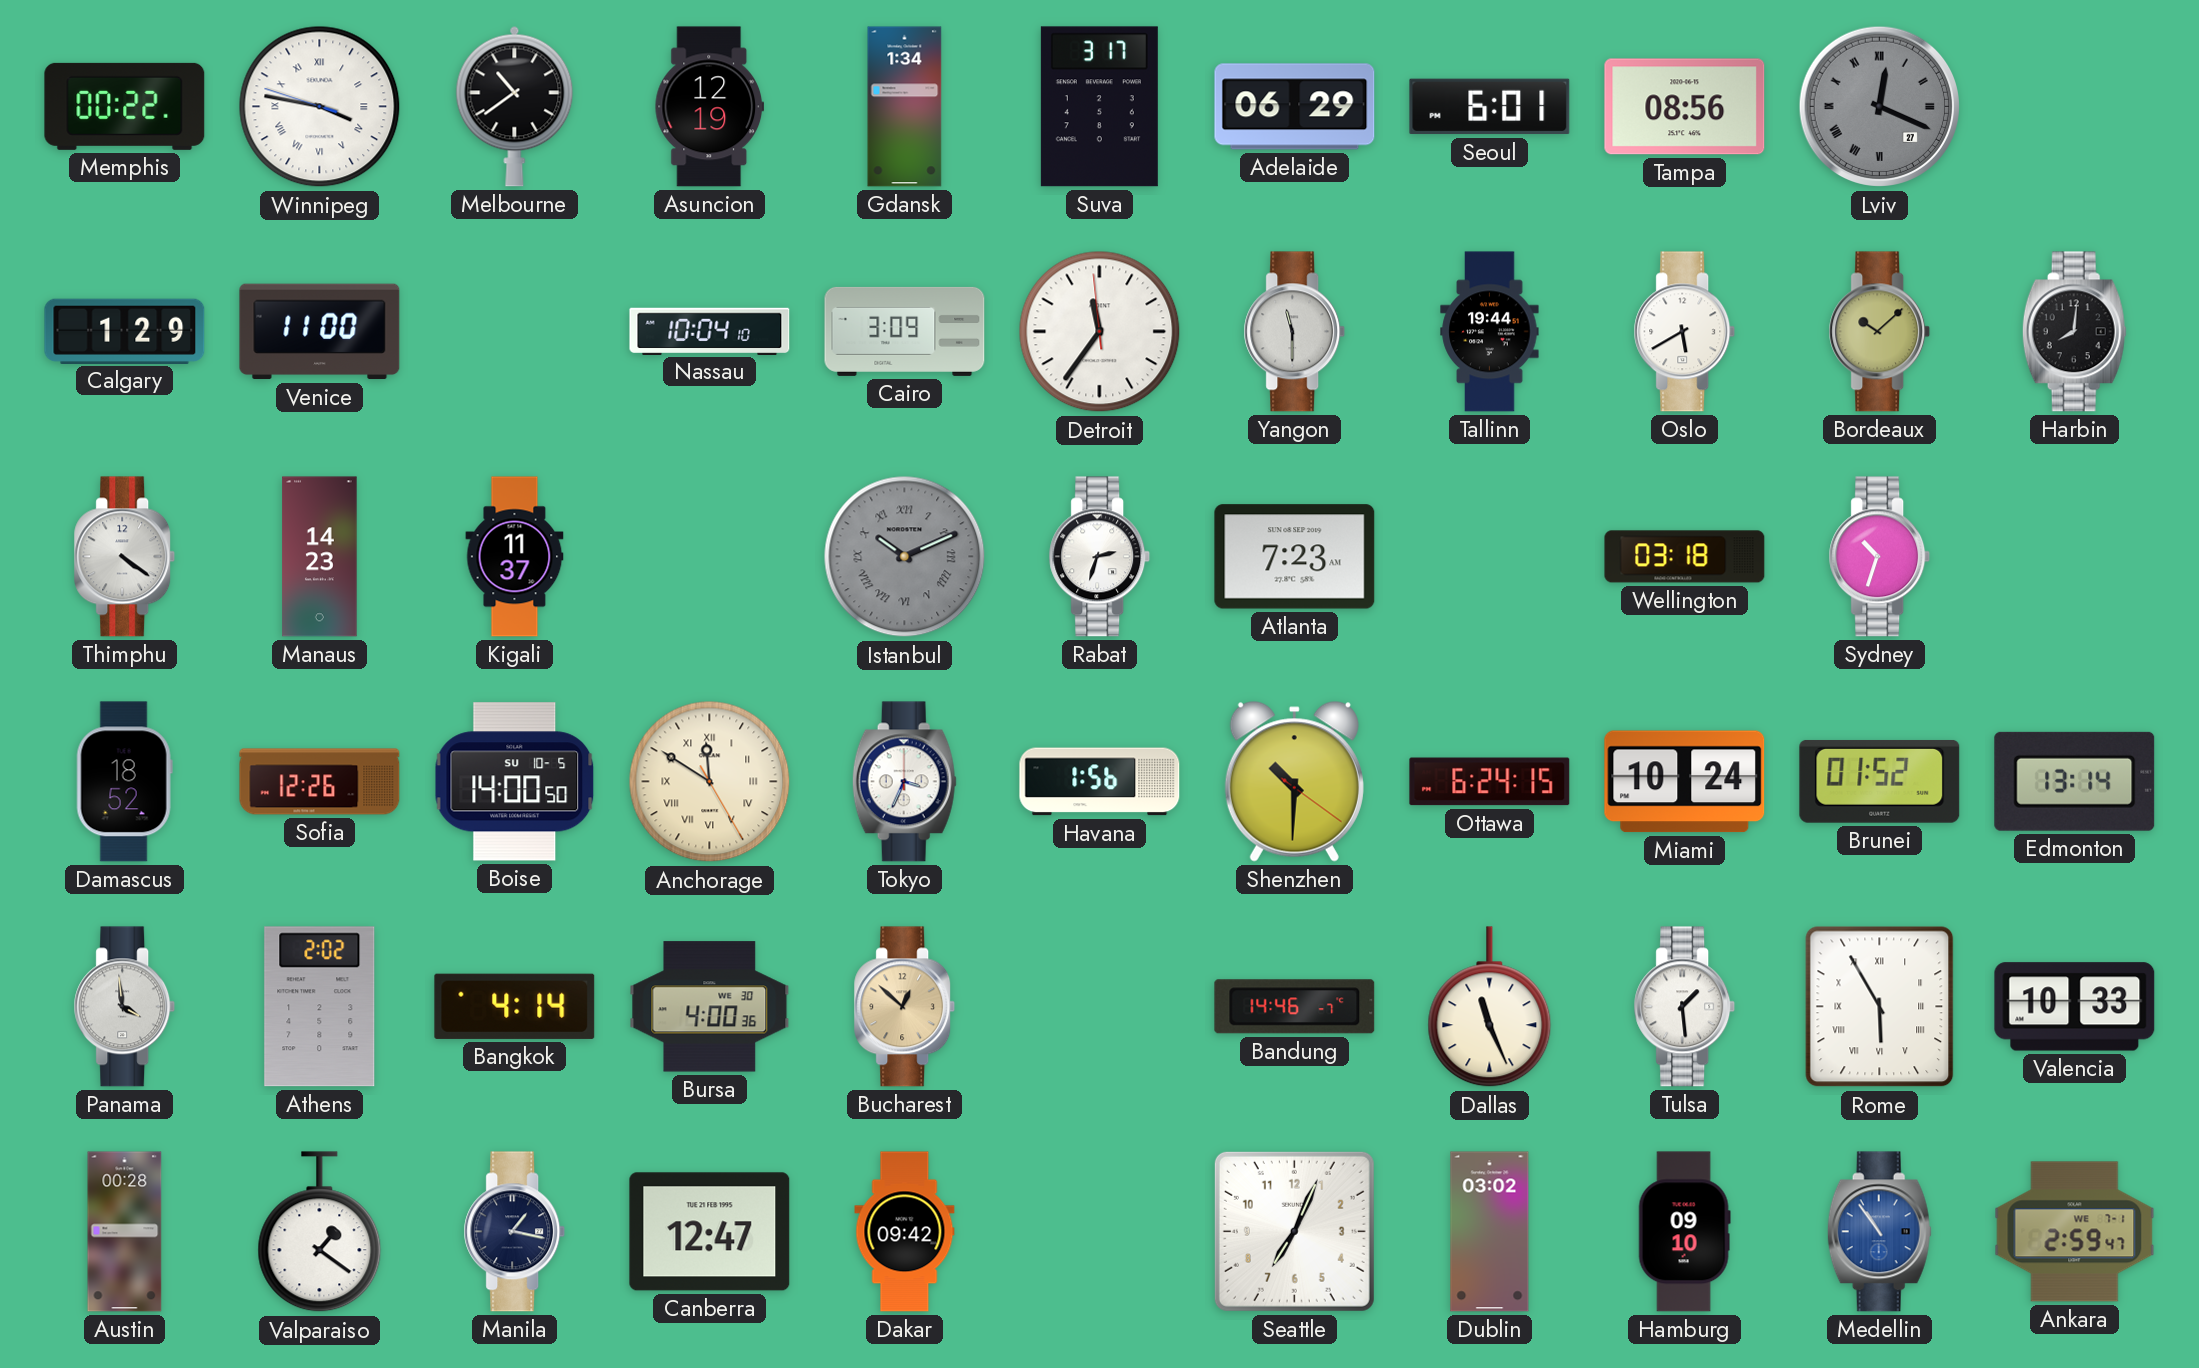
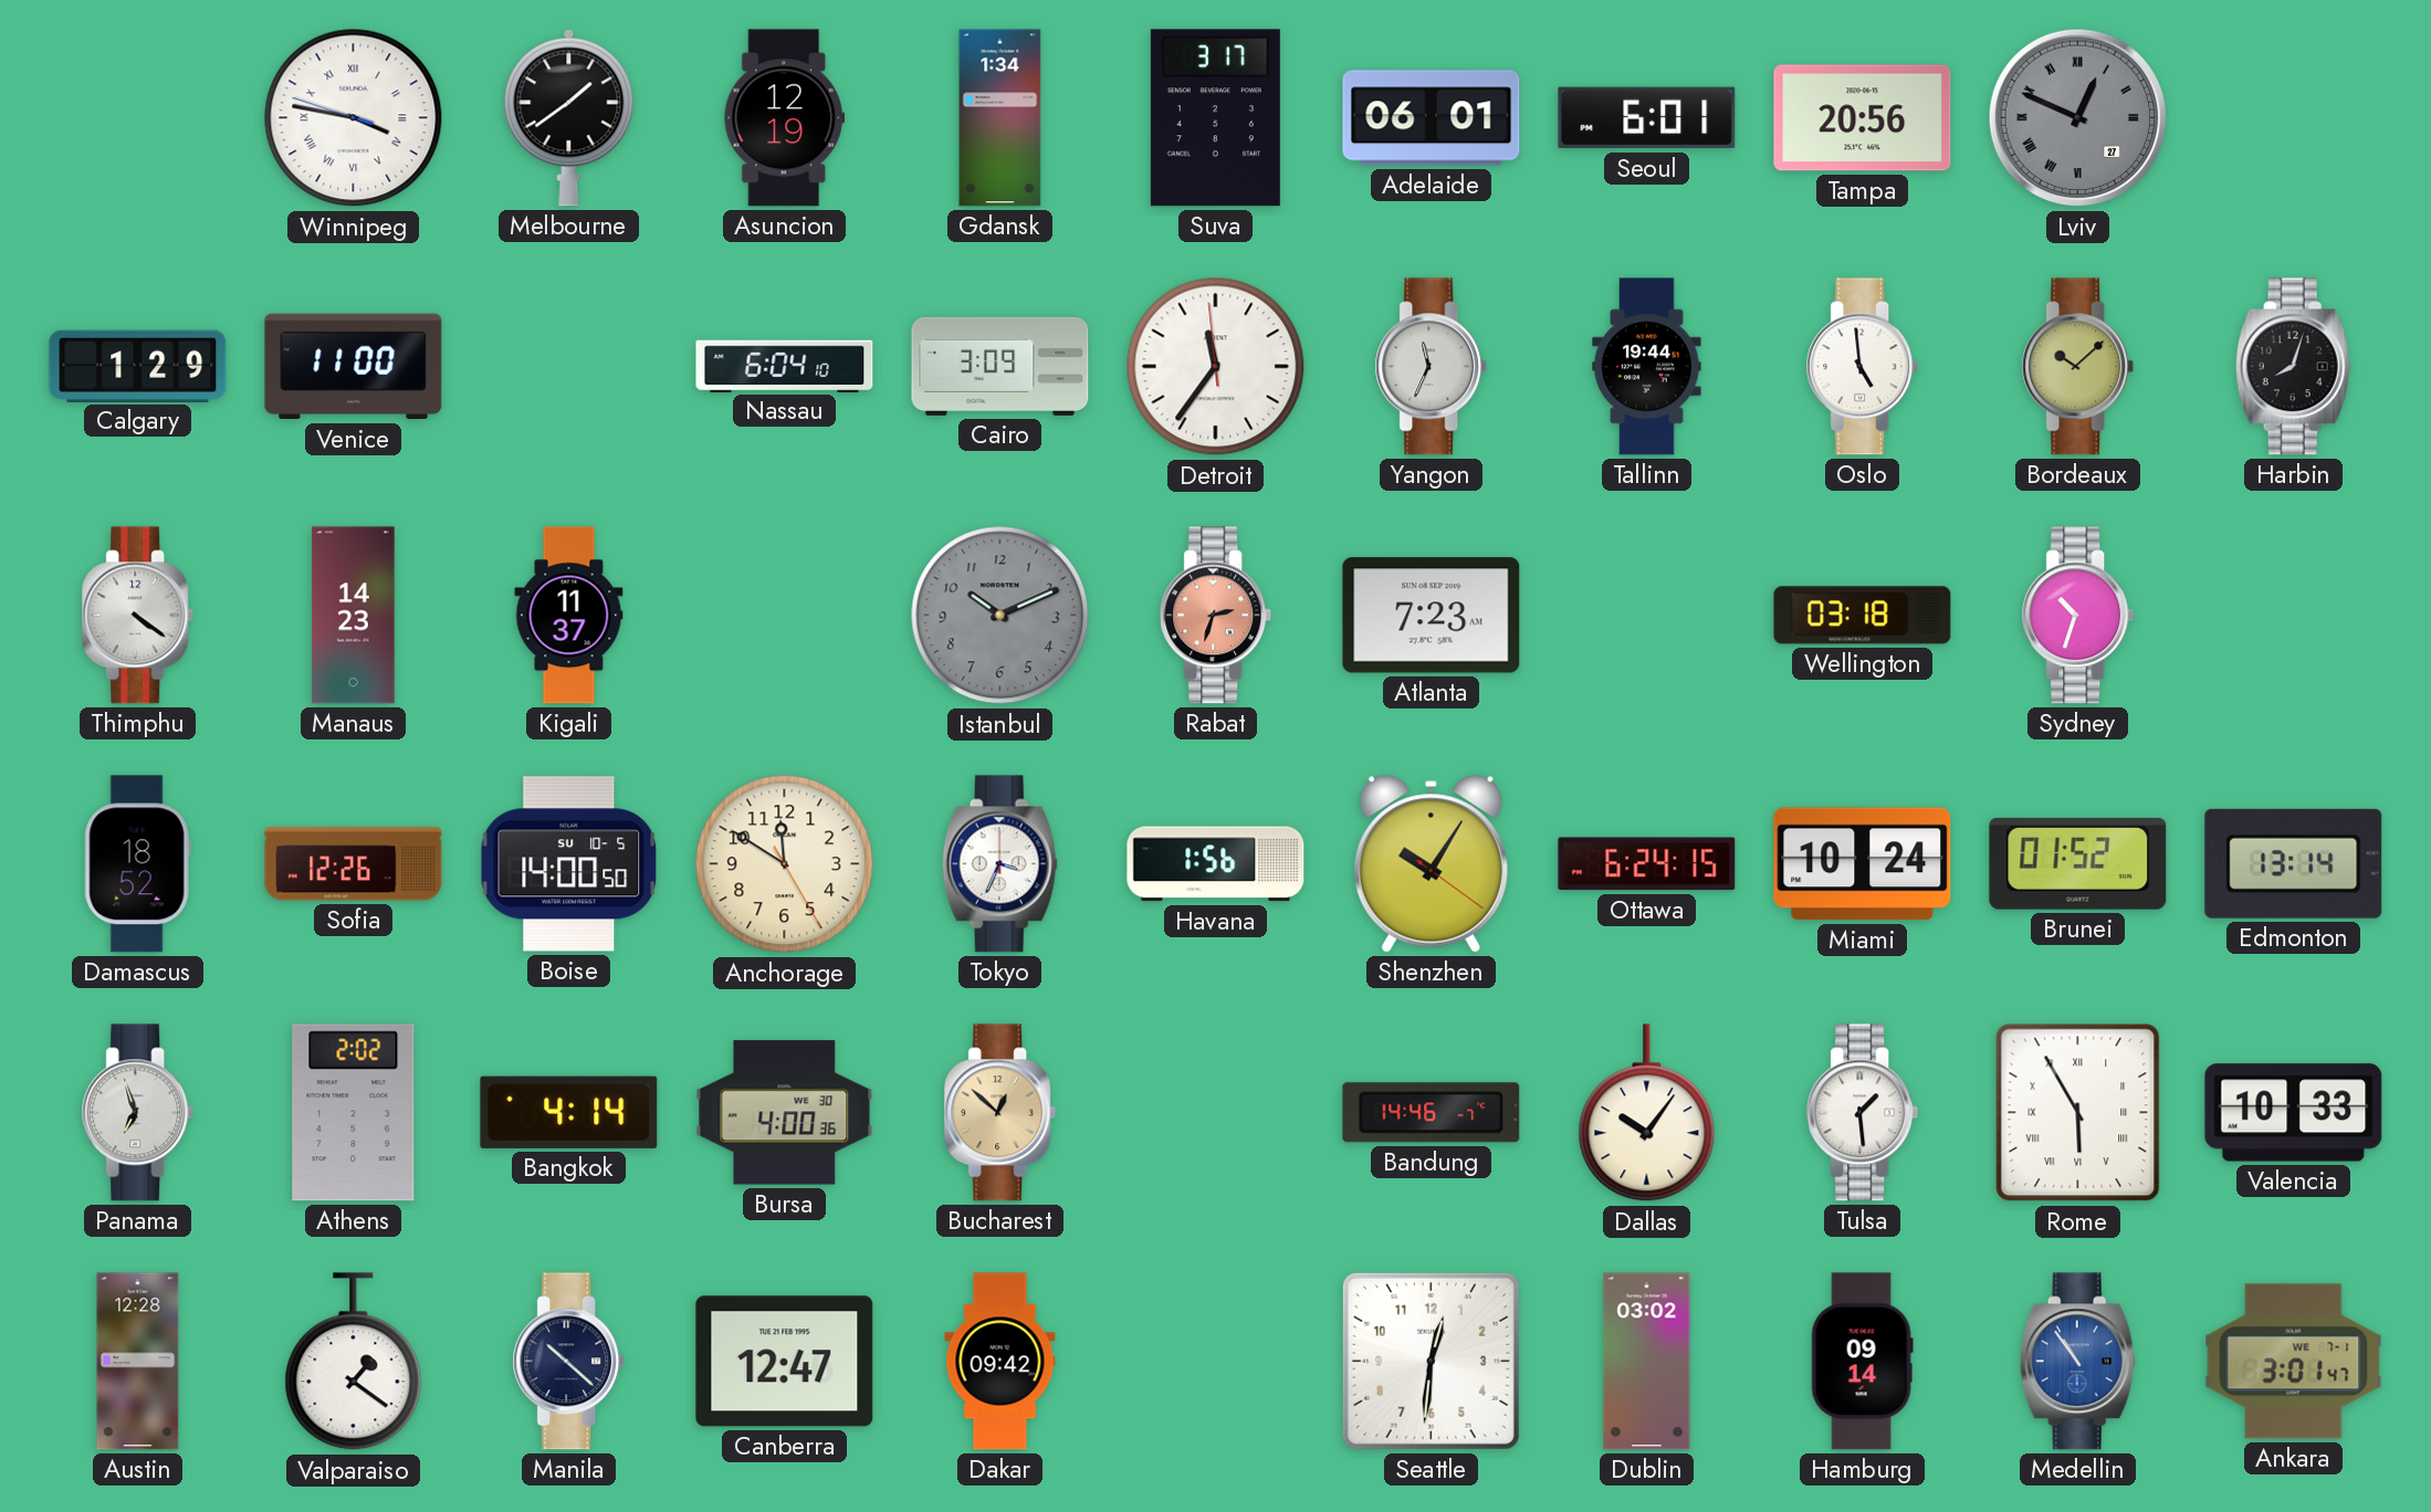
Memphis: 00:22 -> none
Melbourne: 10:39 -> 1:39
Adelaide: 06:29 -> 06:01
Tampa: 08:56 -> 20:56
Lviv: 12:19 -> 12:49
Nassau: 10:04 -> 6:04
Yangon: 11:30 -> 11:34
Oslo: 5:40 -> 4:59
Harbin: 8:01 -> 8:03
Istanbul numerals: Roman -> Arabic
Rabat dial: white -> salmon
Anchorage numerals: Roman -> Arabic
Shenzhen: 10:30 -> 10:05
Panama: 3:59 -> 6:57
Dallas: 11:26 -> 10:06
Austin: 00:28 -> 12:28
Manila: 1:17 -> 10:22
Seattle: 7:04 -> 12:31
Hamburg: 09:10 -> 09:14
Ankara: 2:59 -> 3:01
